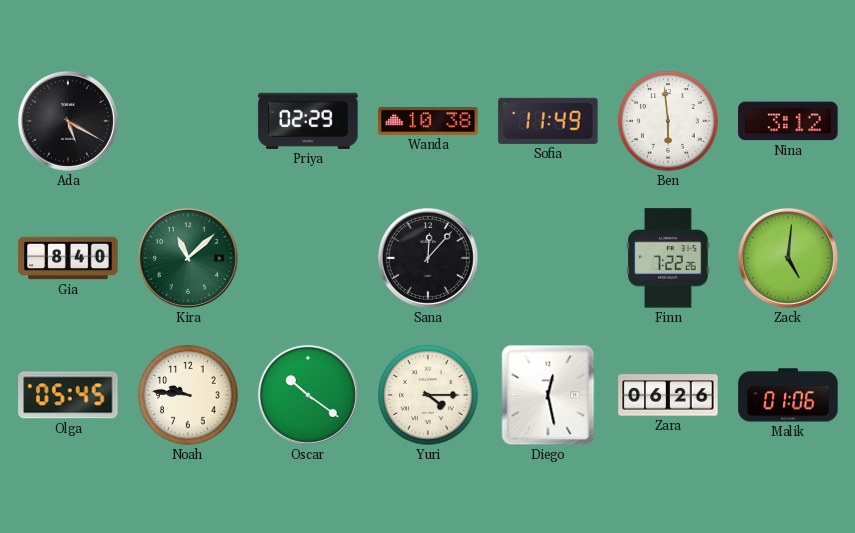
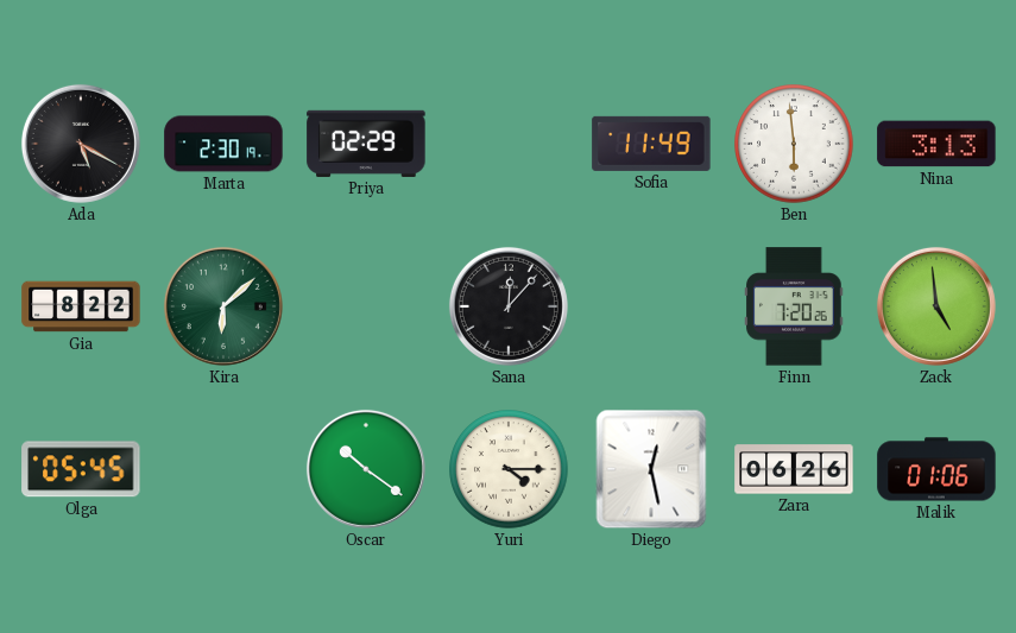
Marta: none -> 2:30
Wanda: 10:38 -> none
Nina: 3:12 -> 3:13
Gia: 8:40 -> 8:22
Kira: 11:08 -> 6:08
Finn: 7:22 -> 7:20
Zack: 5:01 -> 4:59
Noah: 9:46 -> none
